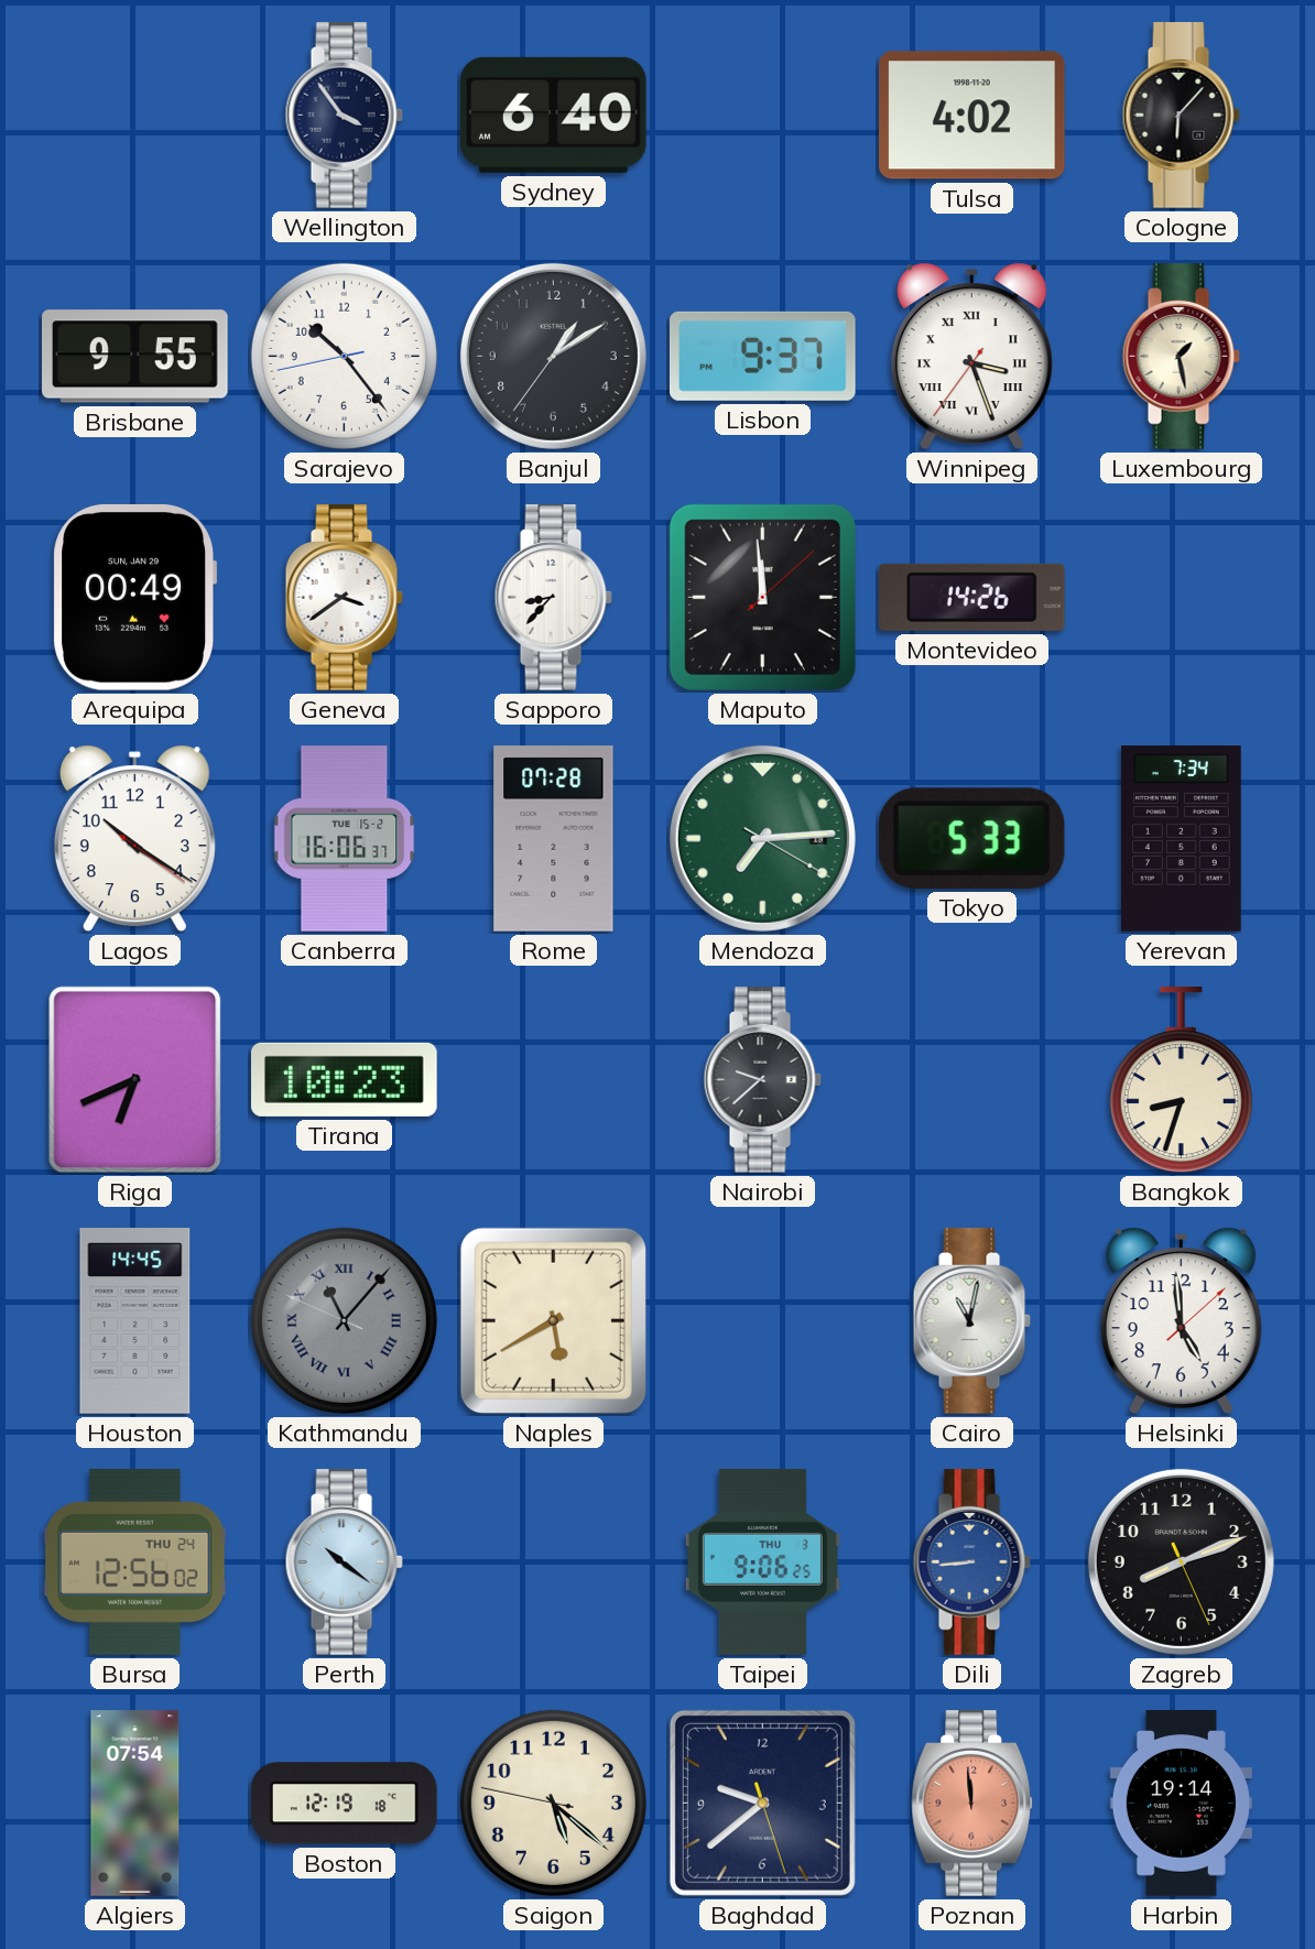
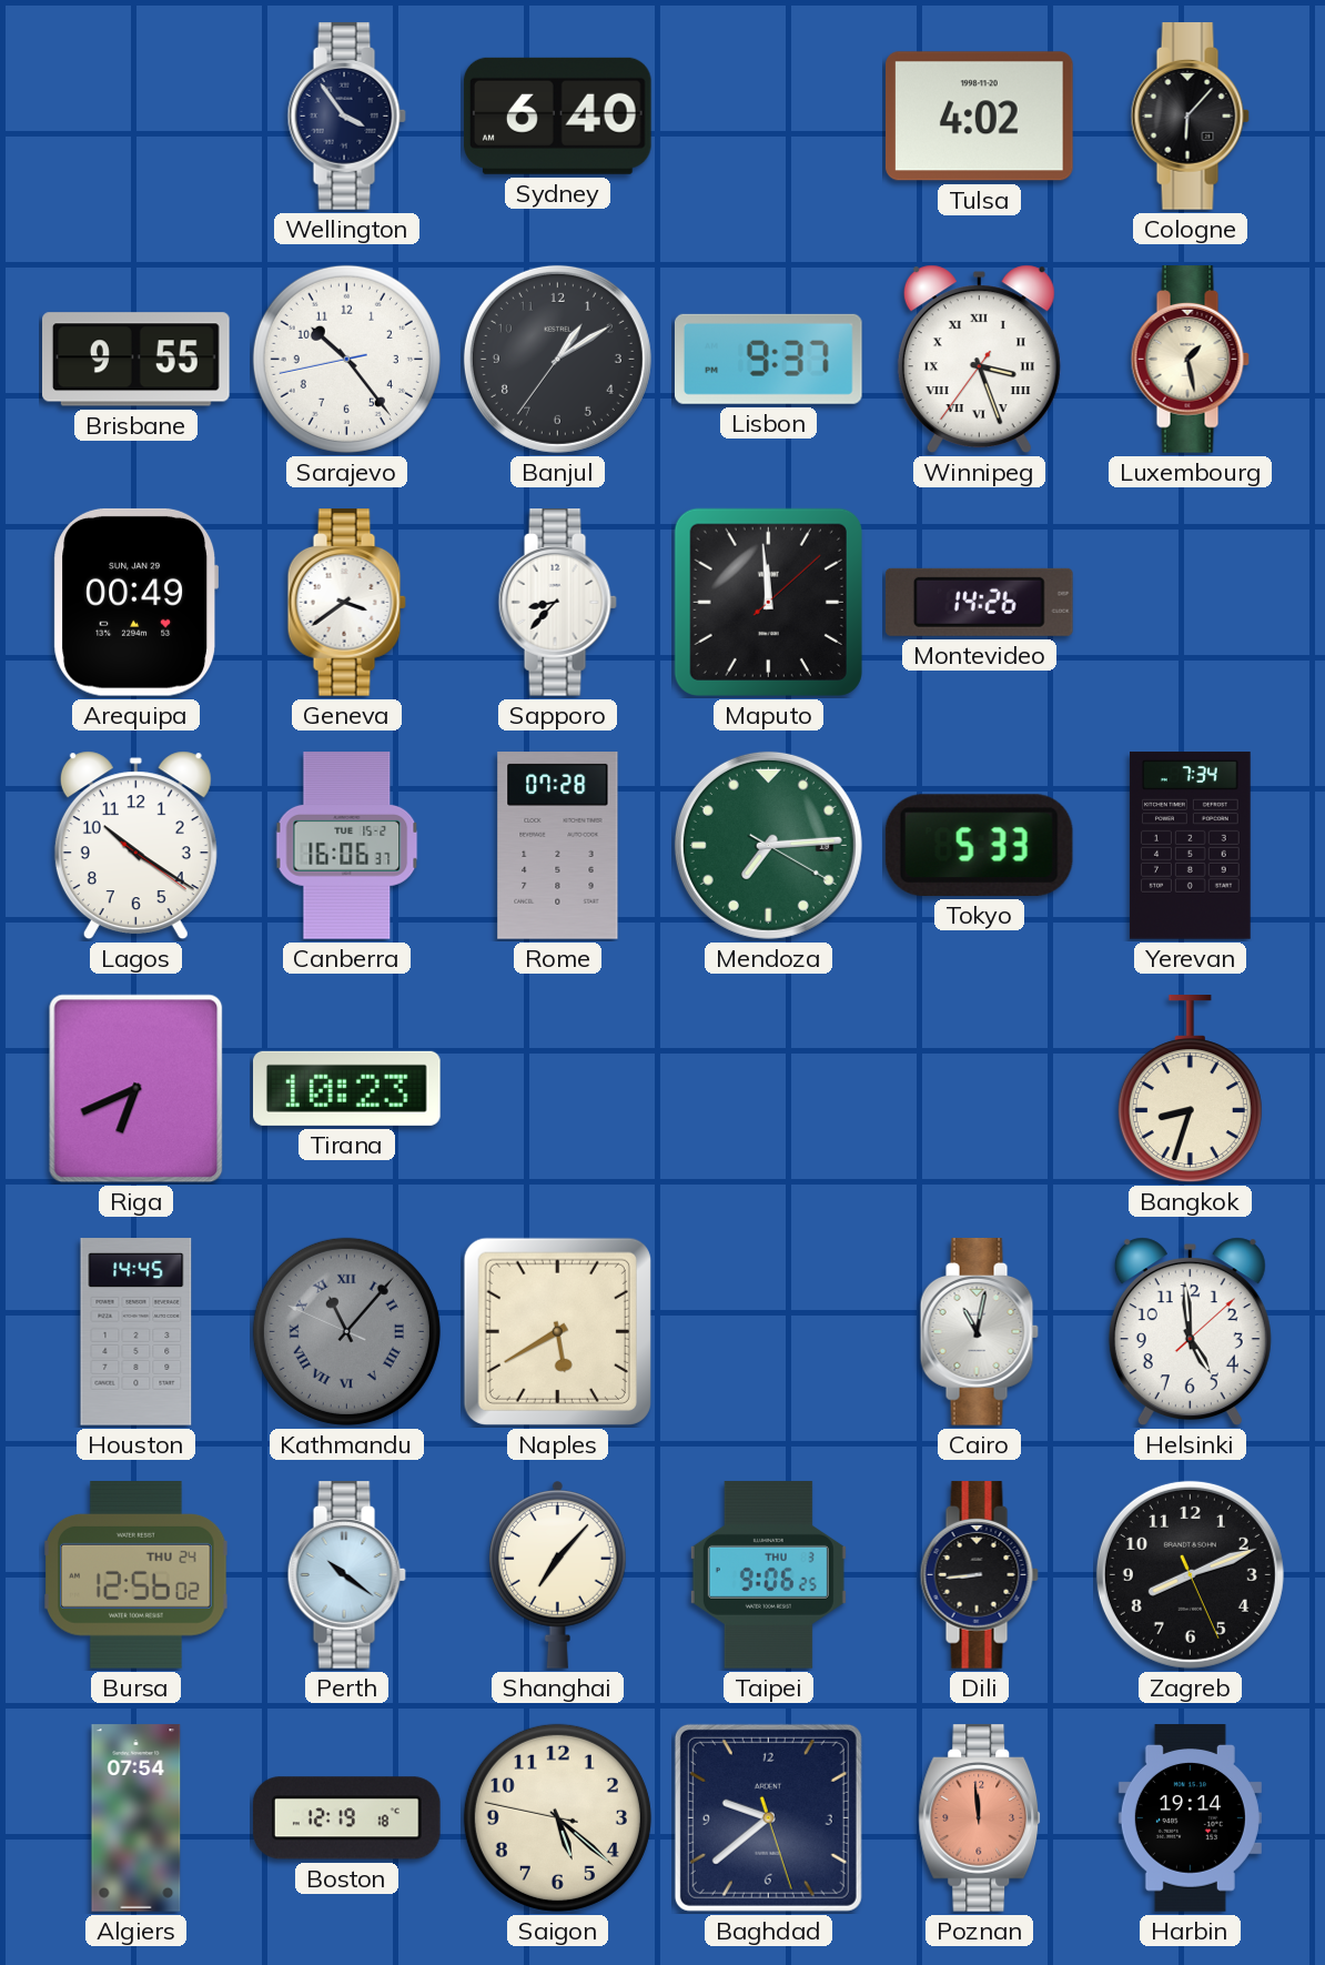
Nairobi: 9:38 -> none
Shanghai: none -> 7:07
Dili dial: blue -> black
